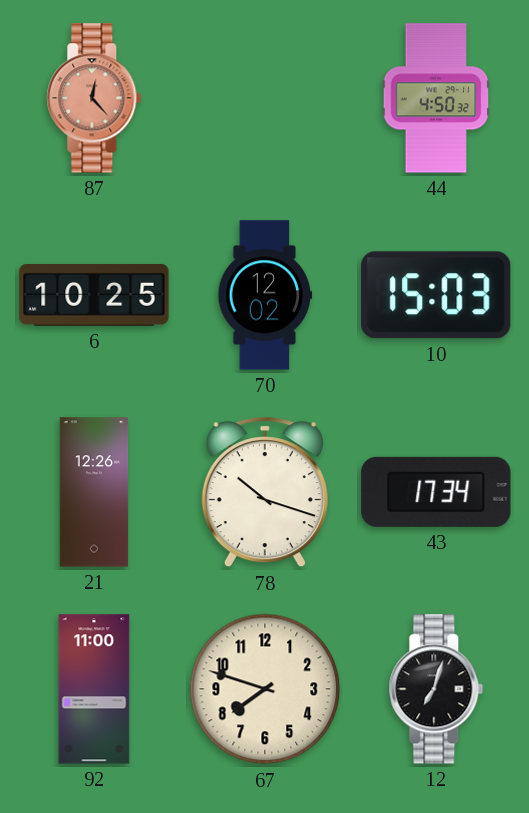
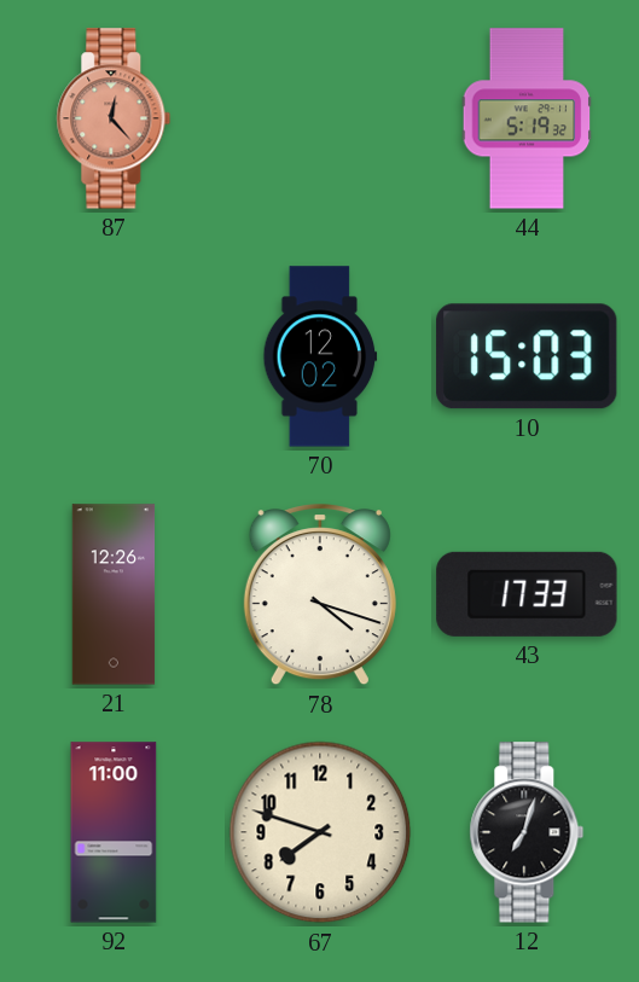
44: 4:50 -> 5:19
6: 10:25 -> none
78: 10:18 -> 4:18
43: 17:34 -> 17:33
